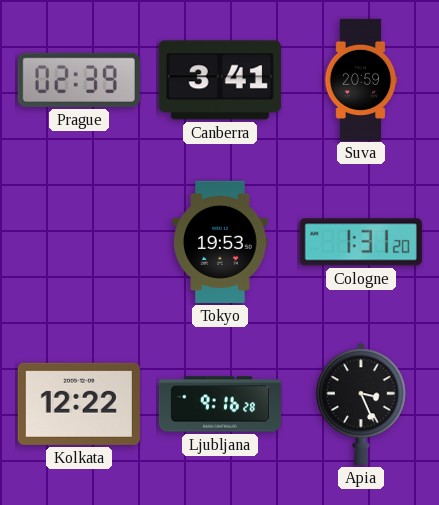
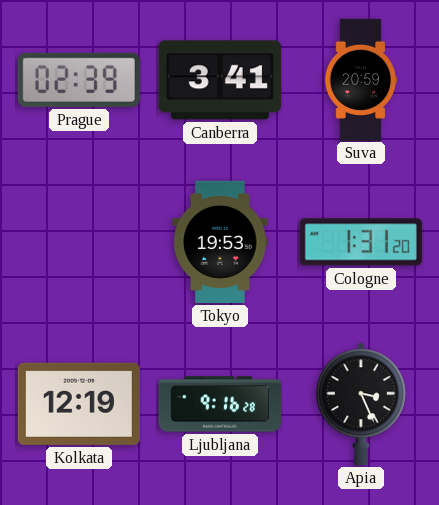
Kolkata: 12:22 -> 12:19
